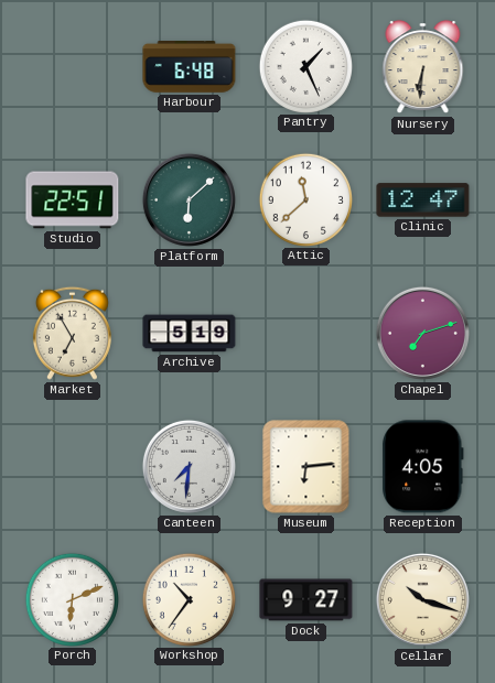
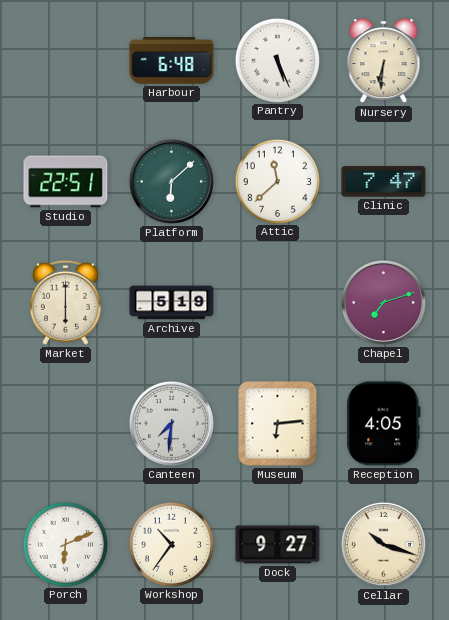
Pantry: 1:26 -> 5:26
Clinic: 12:47 -> 7:47
Market: 6:55 -> 6:00
